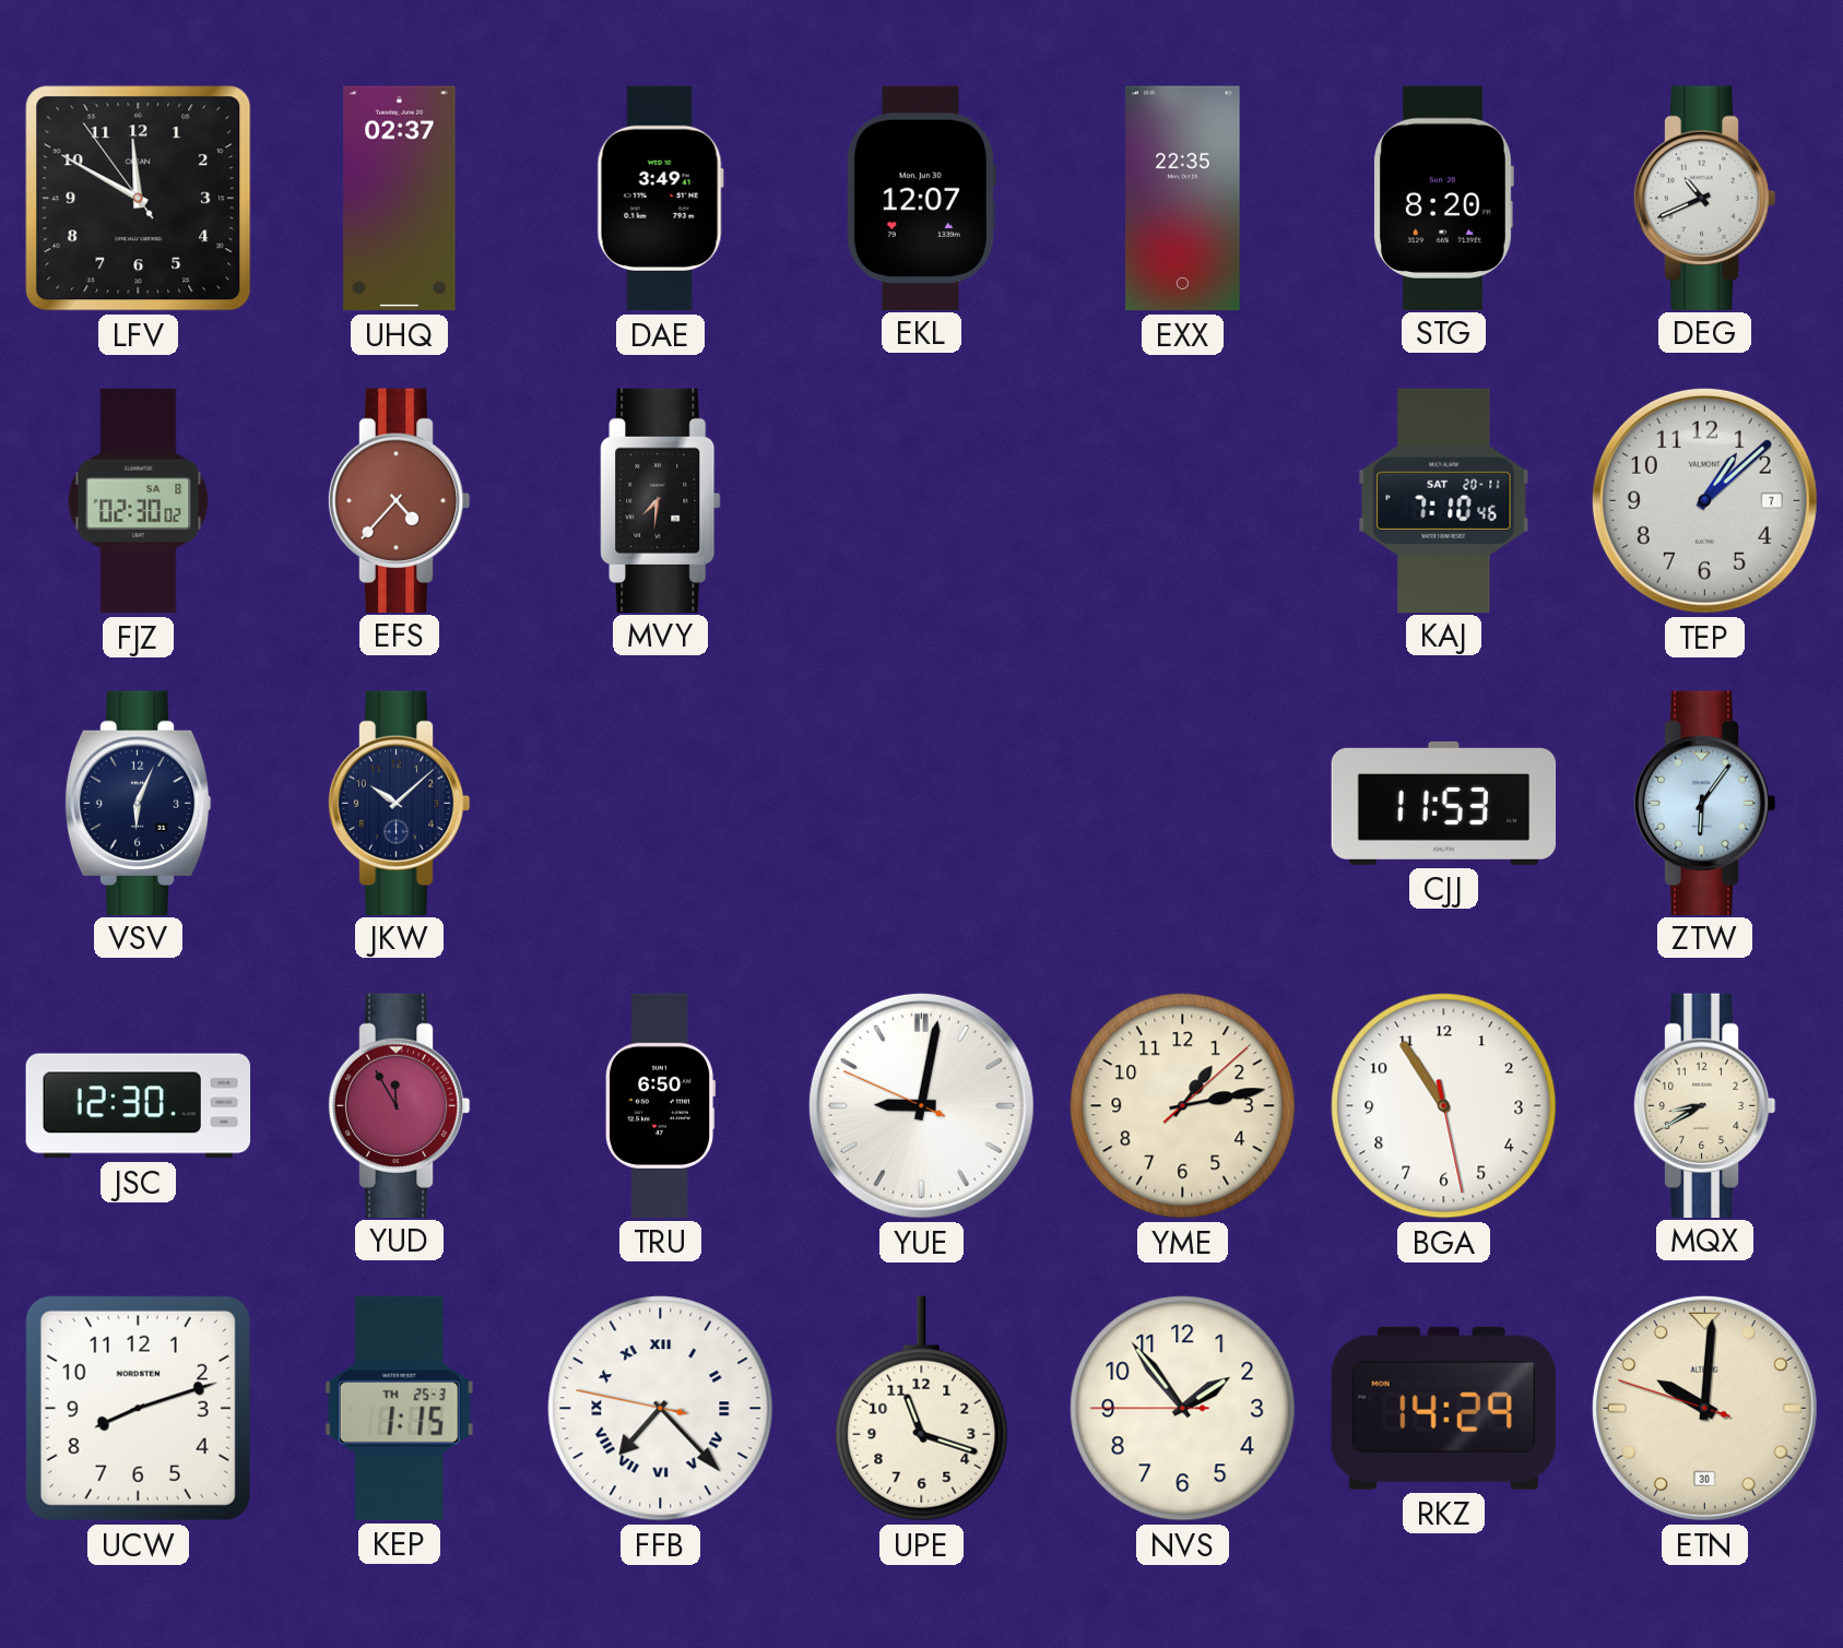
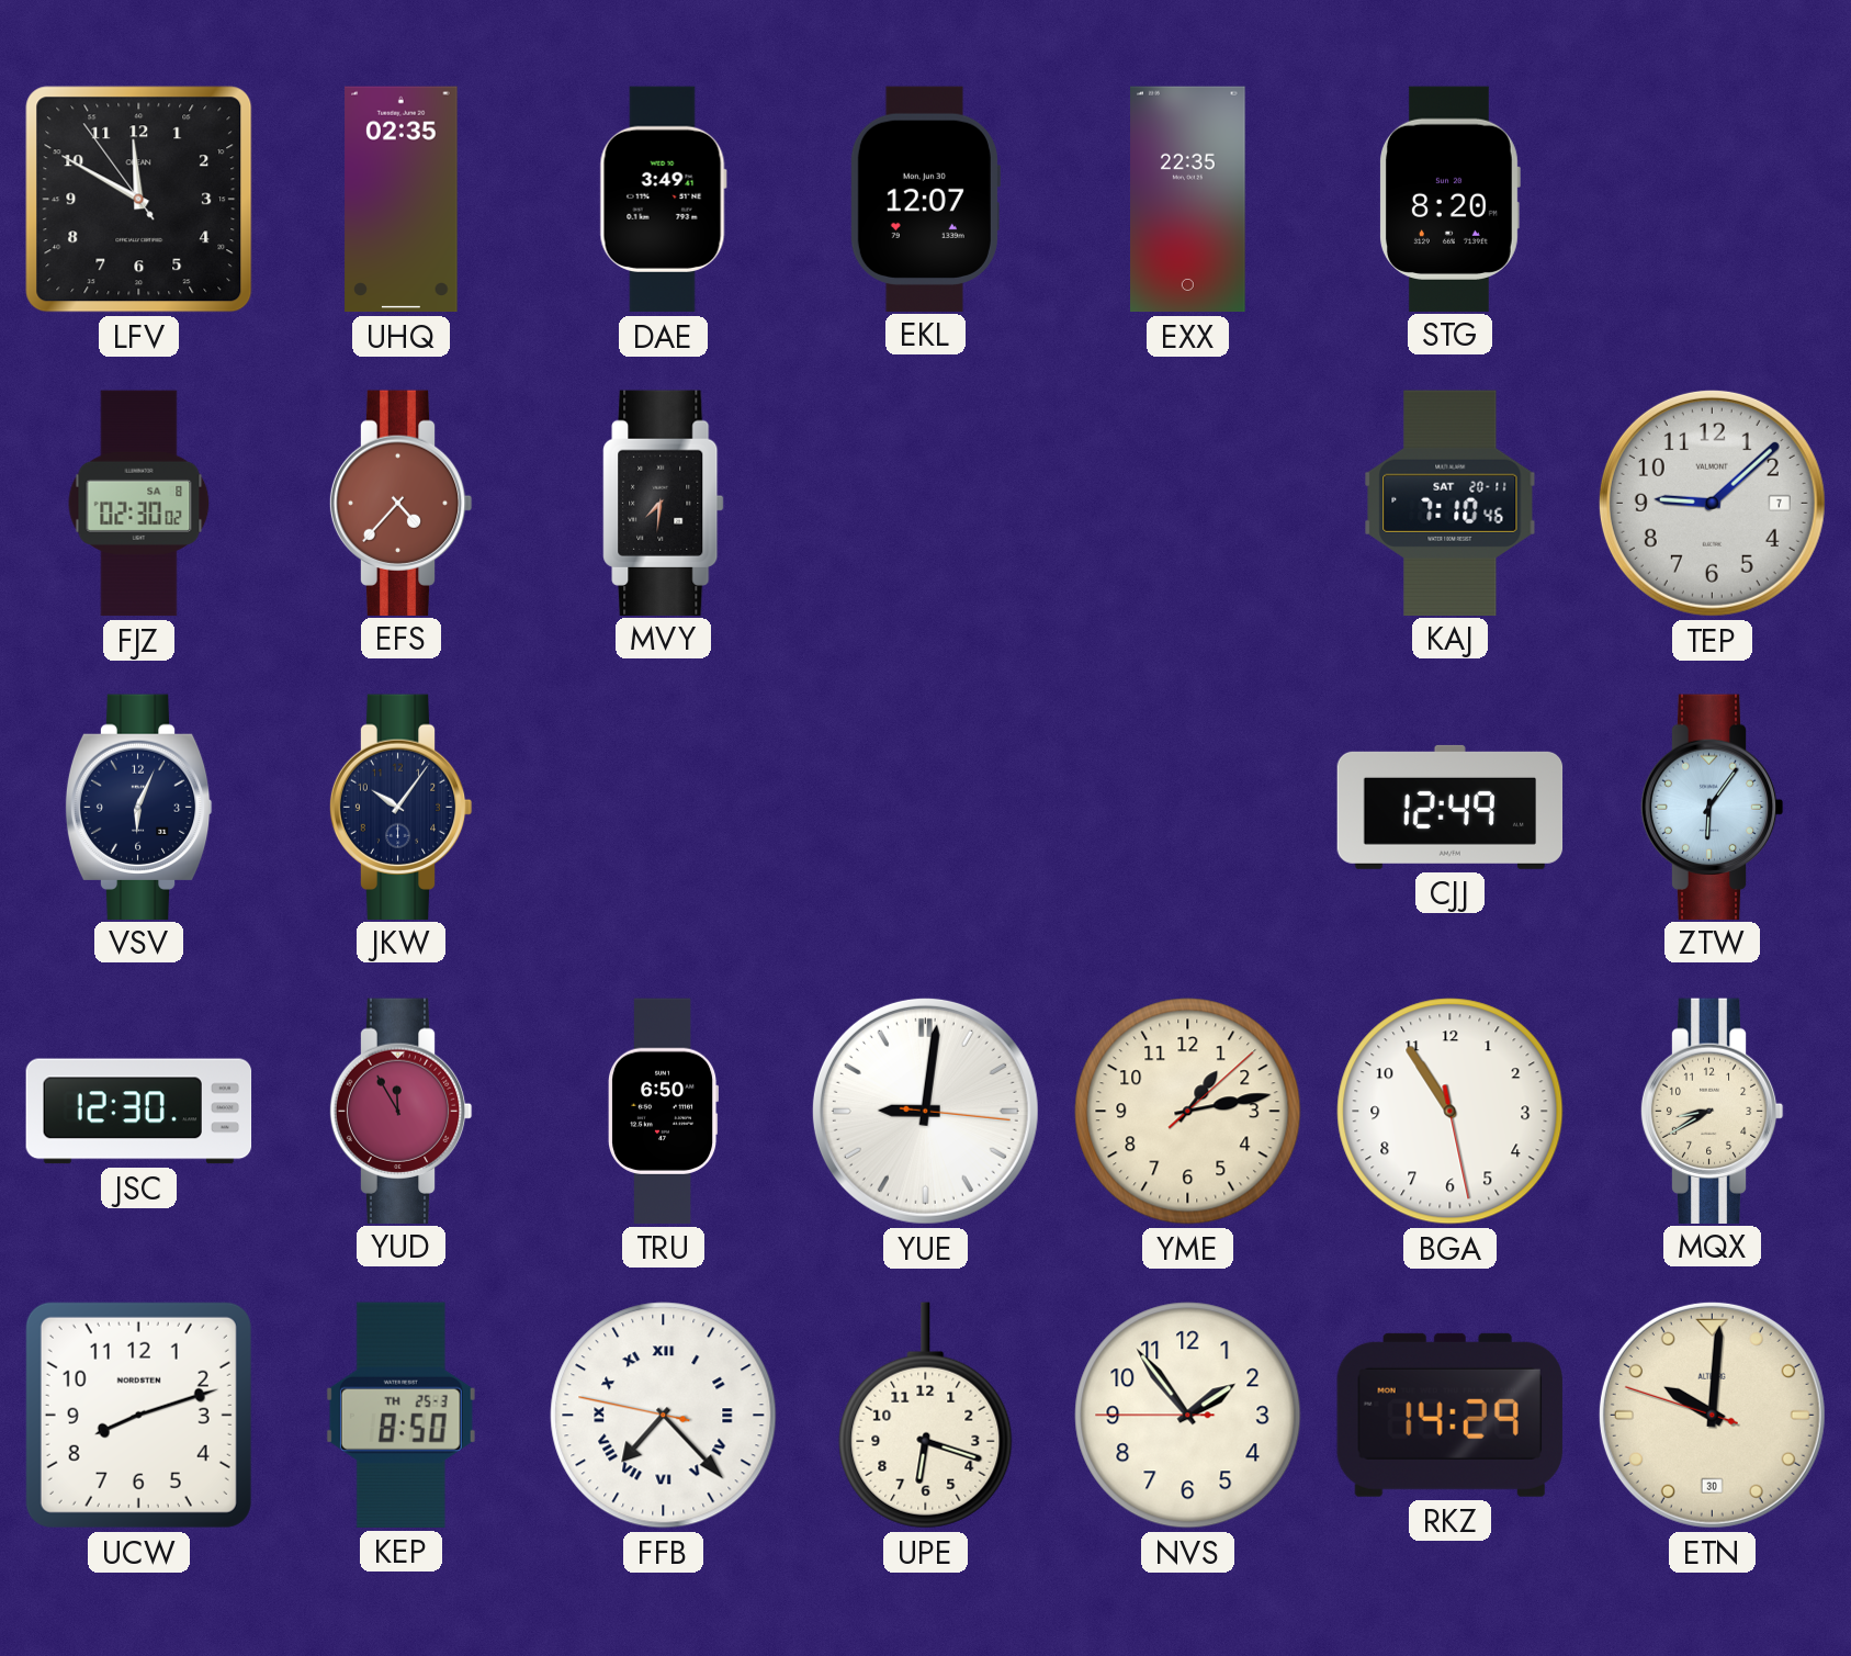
UHQ: 02:37 -> 02:35
DEG: 10:41 -> none
TEP: 1:08 -> 9:08
JKW: 10:08 -> 10:06
CJJ: 11:53 -> 12:49
YUE: 9:01:49 -> 9:01:16
KEP: 1:15 -> 8:50
UPE: 11:18 -> 6:18
